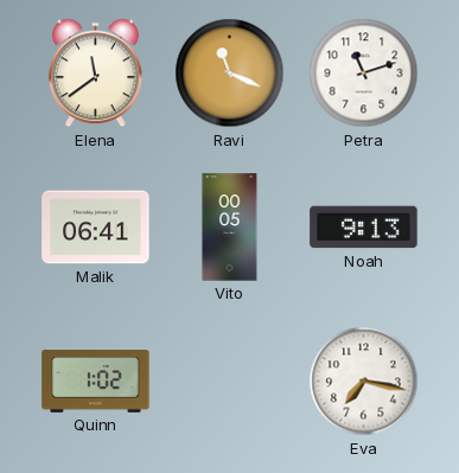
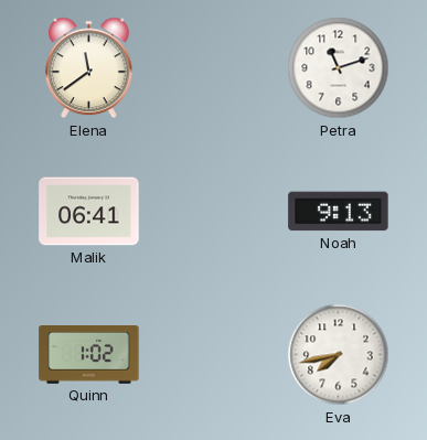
Ravi: 11:19 -> none
Vito: 00:05 -> none
Eva: 7:17 -> 7:43
